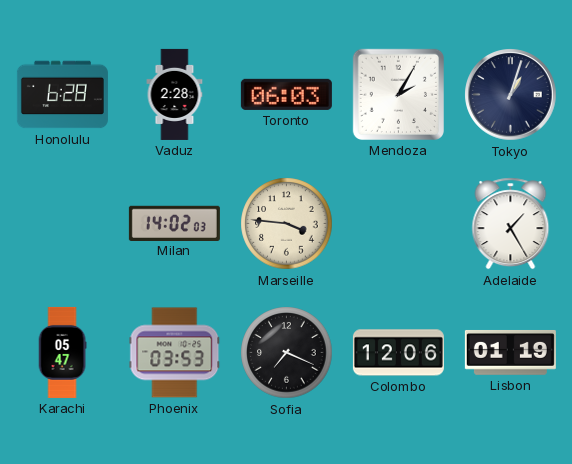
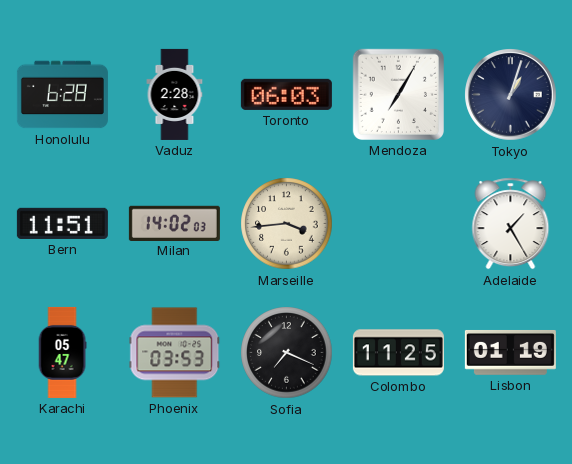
Mendoza: 2:05 -> 7:05
Bern: none -> 11:51
Marseille: 3:46 -> 3:44
Colombo: 12:06 -> 11:25
